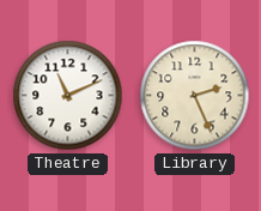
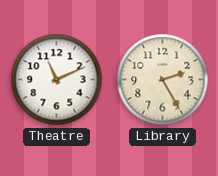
Library: 2:26 -> 2:25
